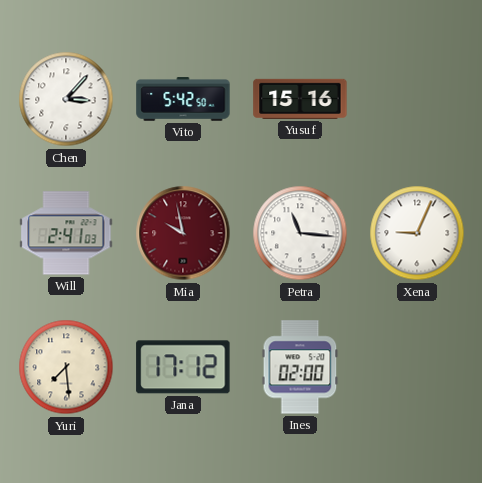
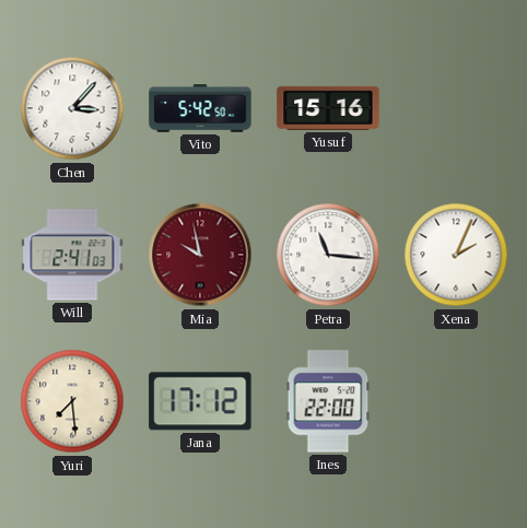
Xena: 9:04 -> 2:04
Ines: 02:00 -> 22:00
